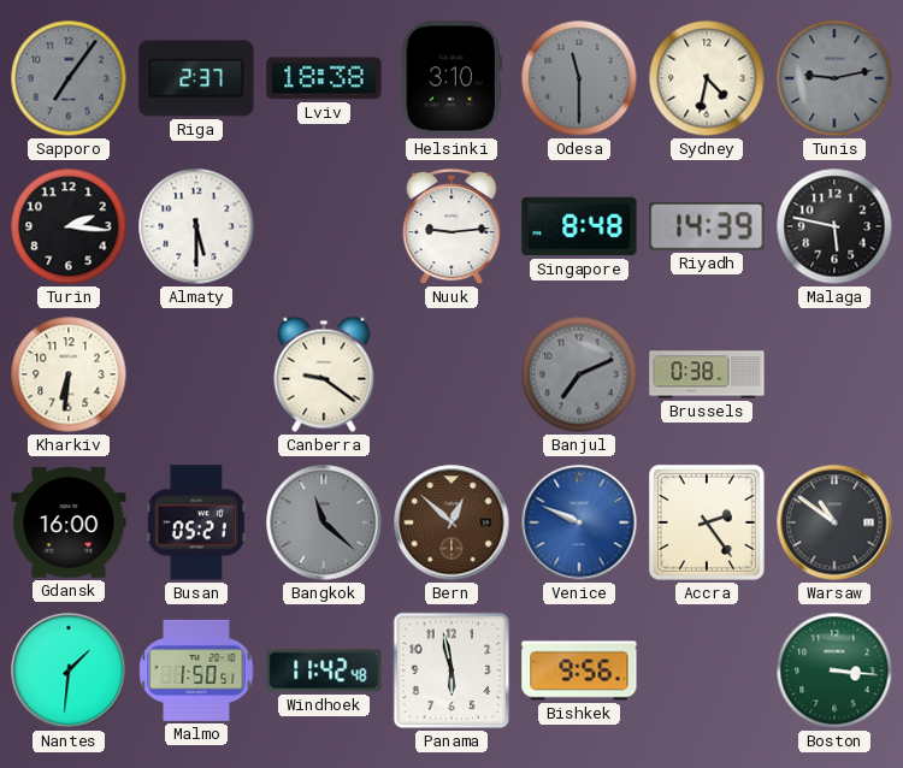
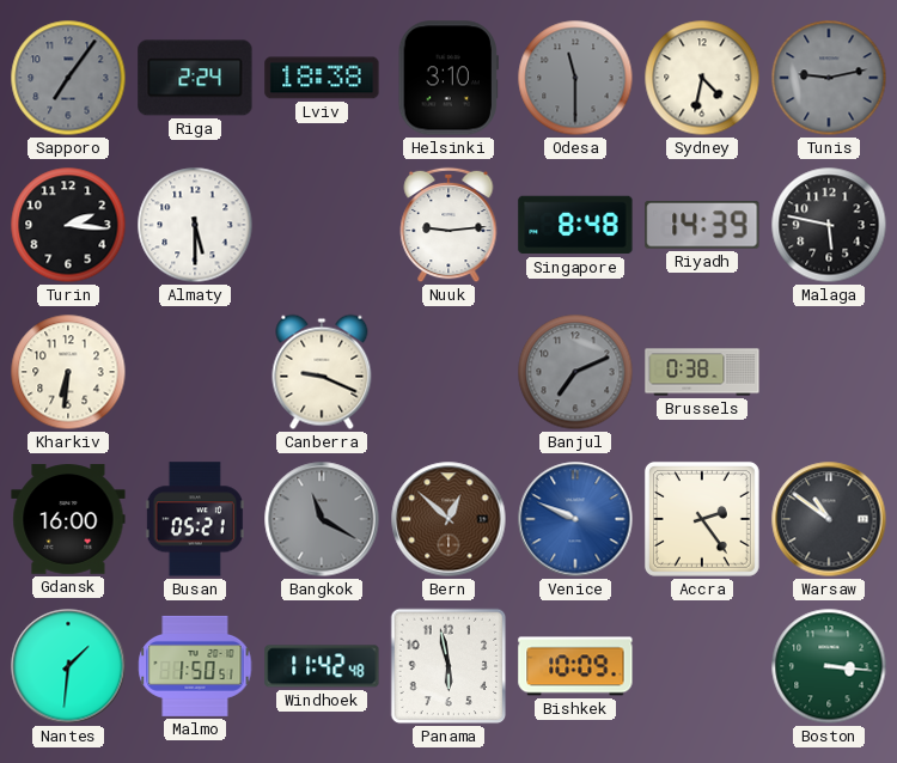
Riga: 2:37 -> 2:24
Canberra: 9:21 -> 9:19
Bangkok: 11:22 -> 11:20
Bishkek: 9:56 -> 10:09
